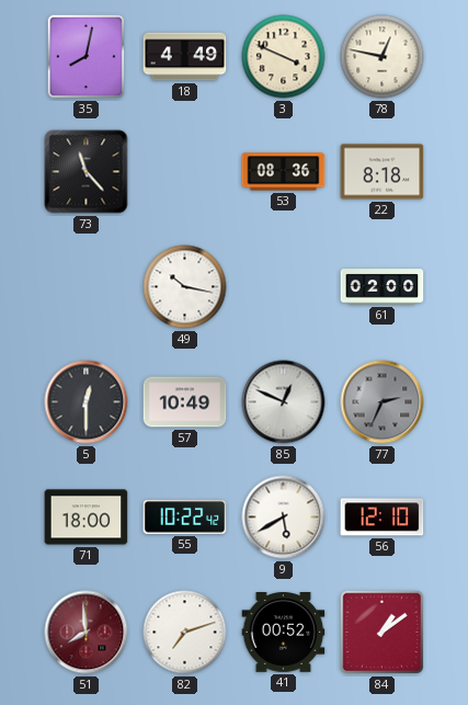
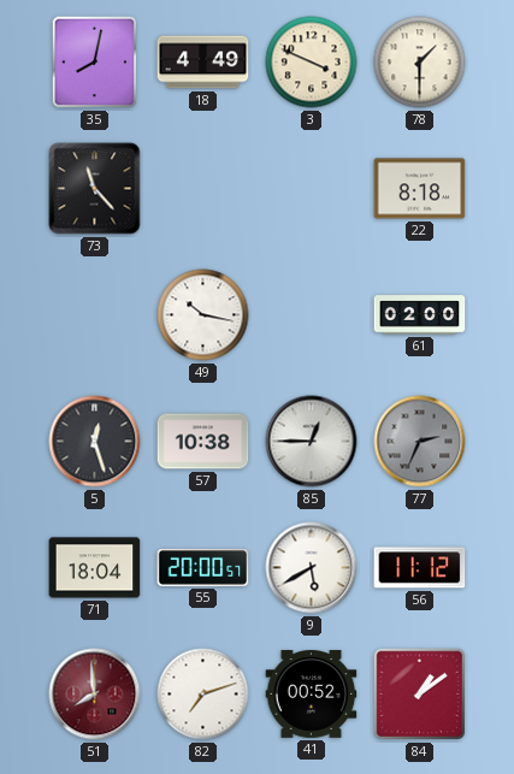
78: 12:47 -> 1:30
53: 08:36 -> none
5: 12:30 -> 12:27
57: 10:49 -> 10:38
85: 12:49 -> 12:45
71: 18:00 -> 18:04
55: 10:22 -> 20:00
56: 12:10 -> 11:12
